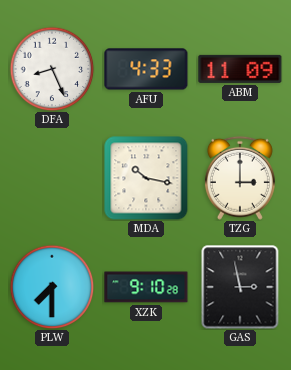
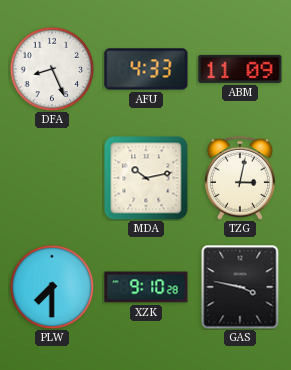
MDA: 10:17 -> 10:13
TZG: 3:00 -> 3:02
GAS: 2:58 -> 3:47
